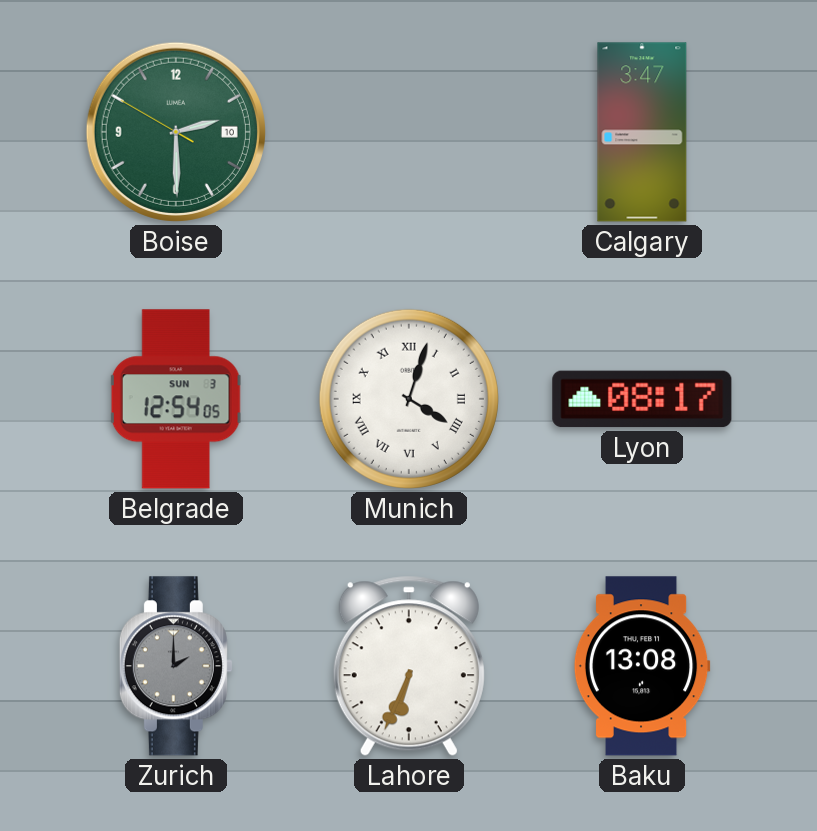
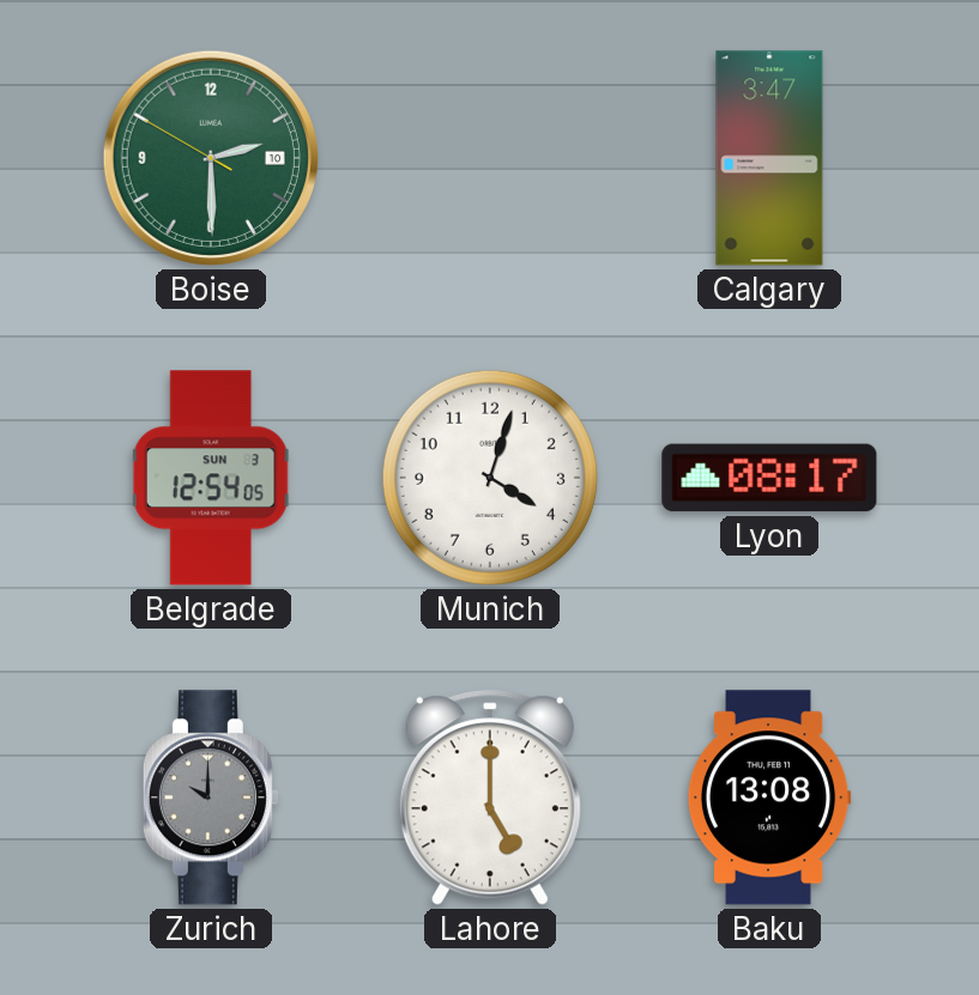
Munich numerals: Roman -> Arabic
Zurich: 2:00 -> 10:00
Lahore: 6:34 -> 5:00
